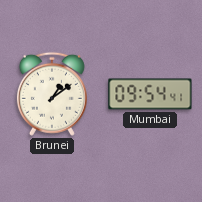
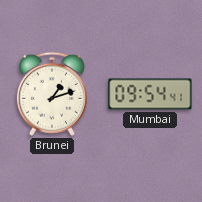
Brunei: 1:09 -> 1:12
